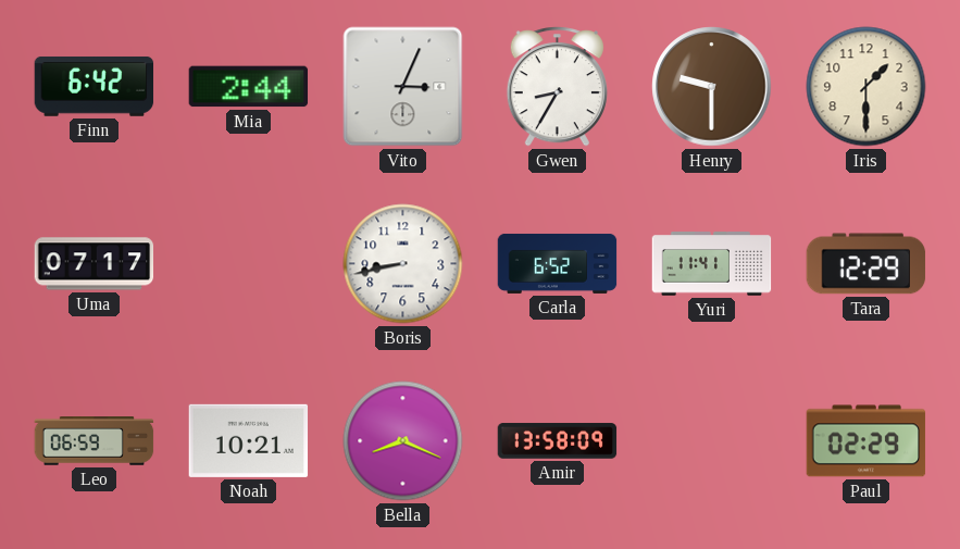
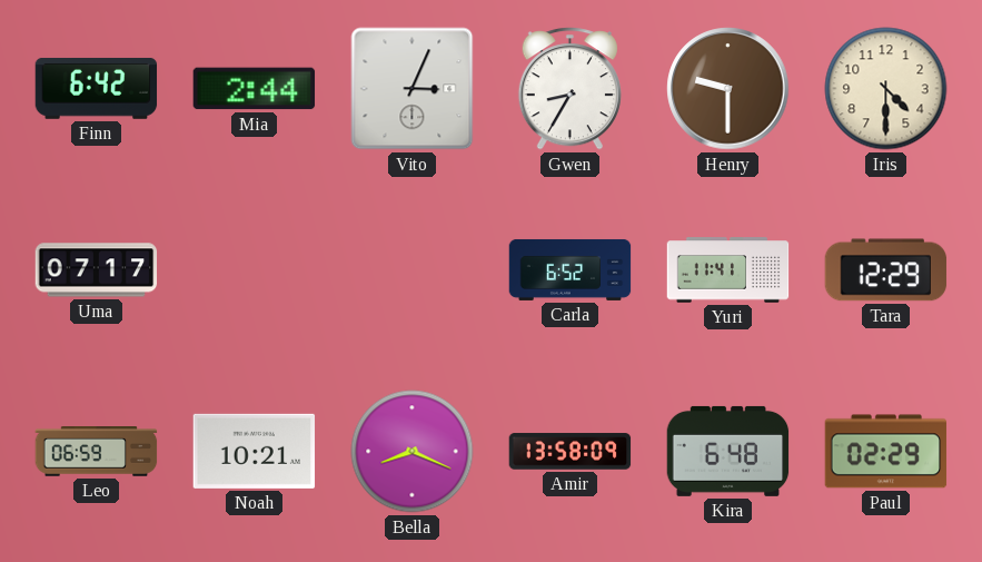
Iris: 1:30 -> 4:30
Boris: 8:43 -> none
Kira: none -> 6:48
